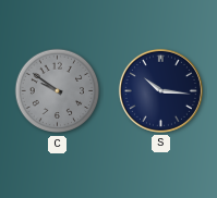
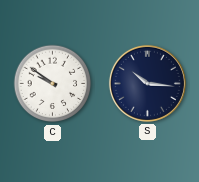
C dial: grey -> white
